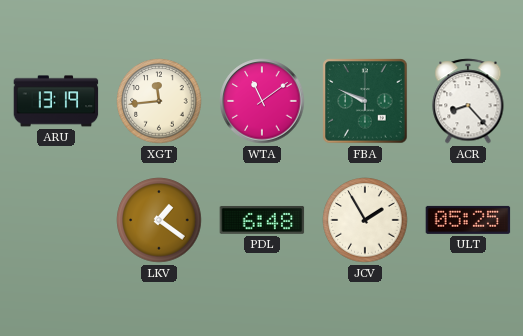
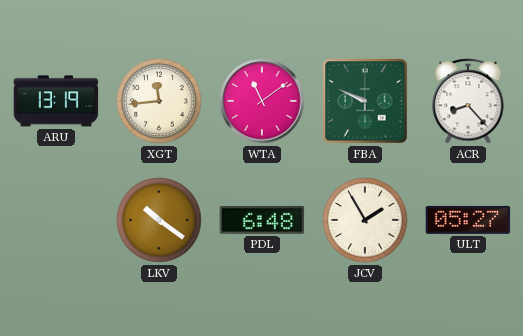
LKV: 1:21 -> 10:21
ULT: 05:25 -> 05:27
